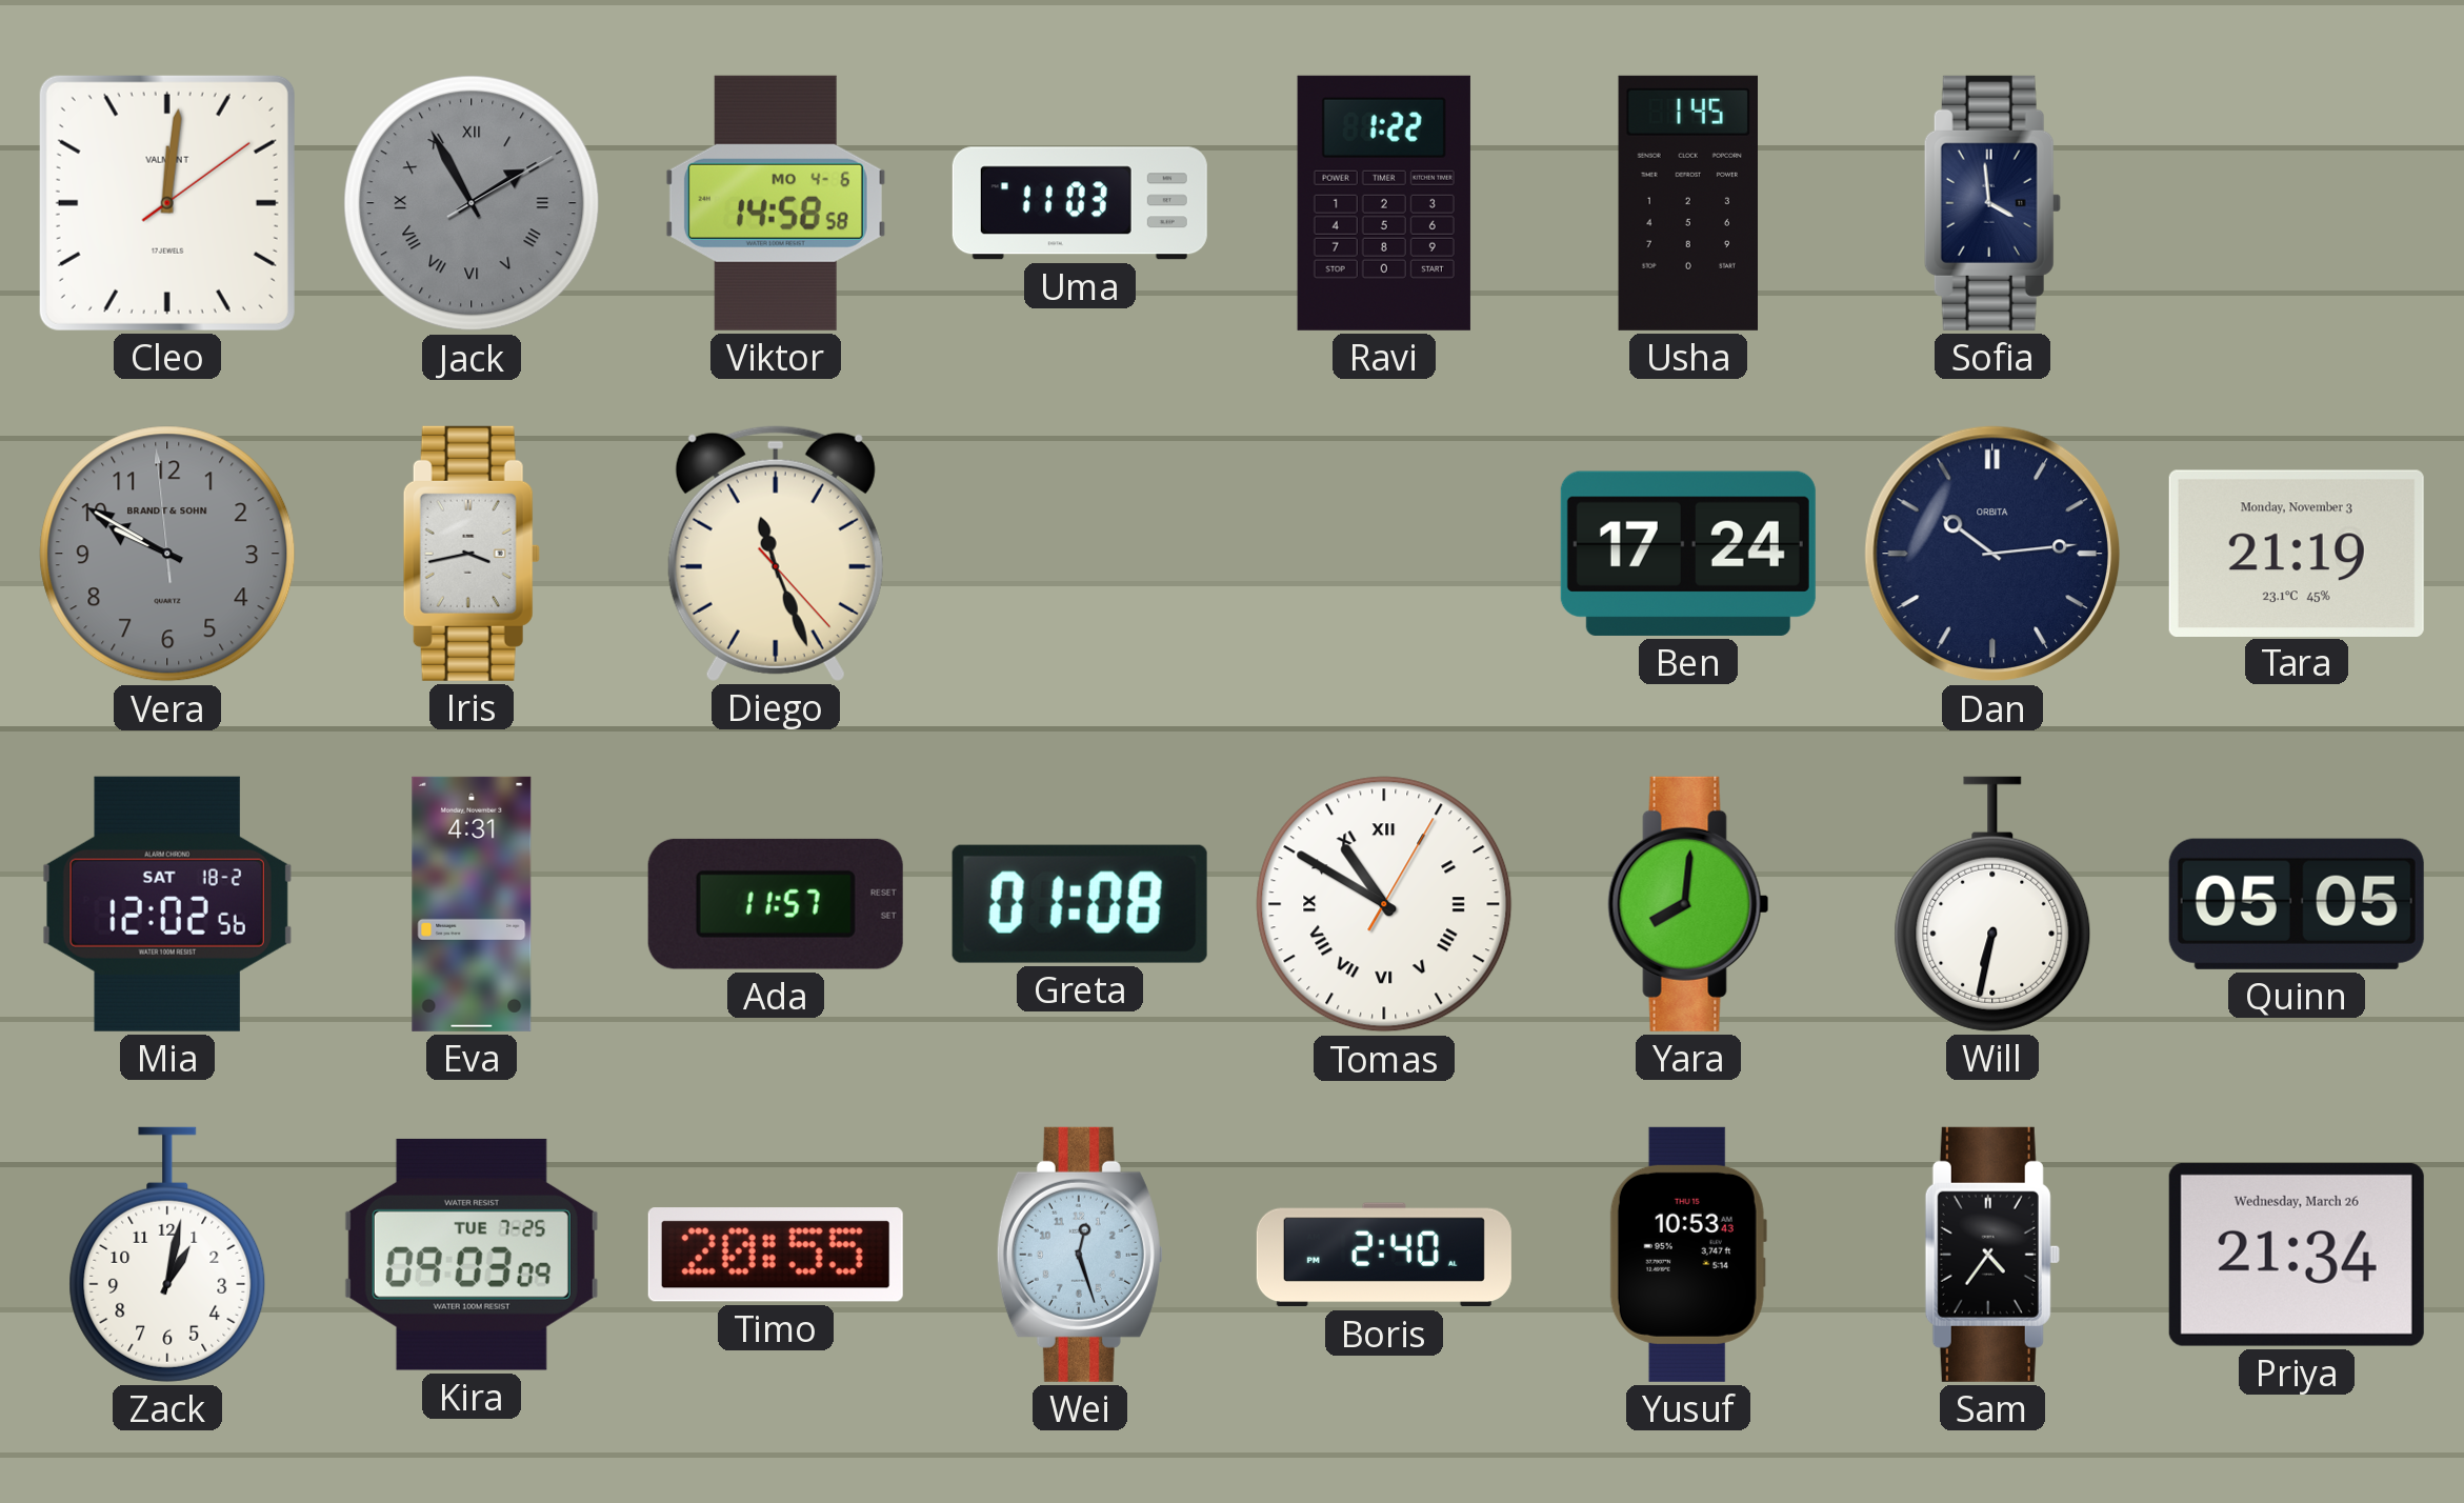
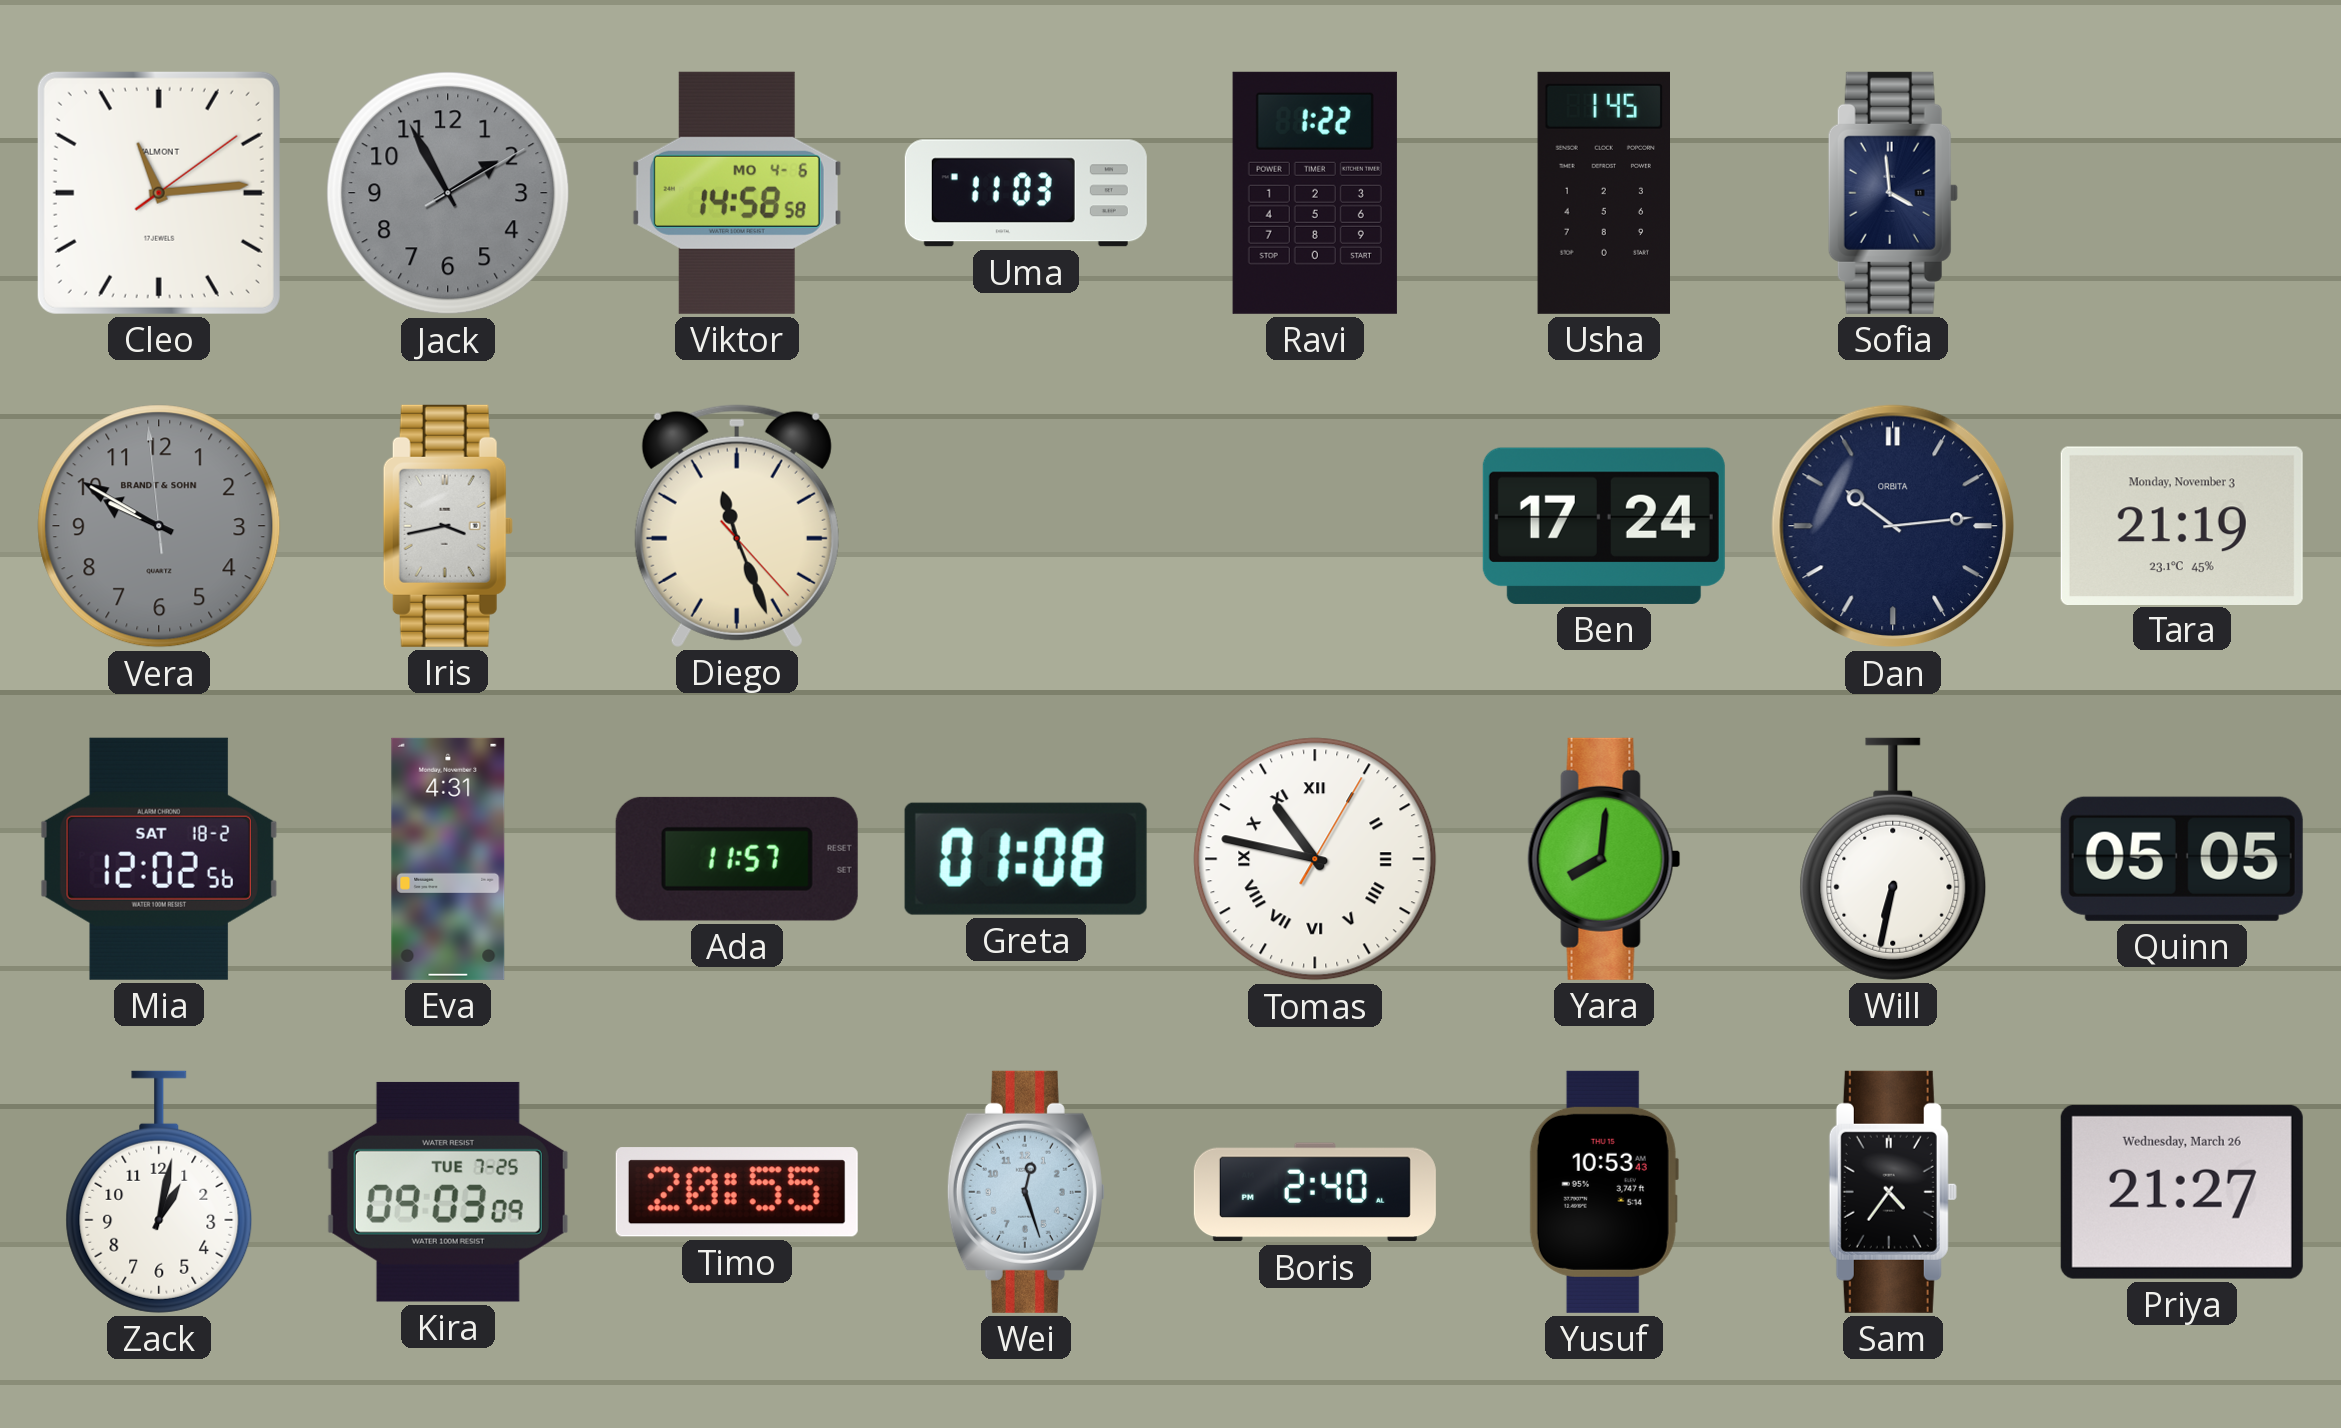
Cleo: 12:01 -> 11:14
Jack numerals: Roman -> Arabic
Tomas: 10:50 -> 10:47
Priya: 21:34 -> 21:27
